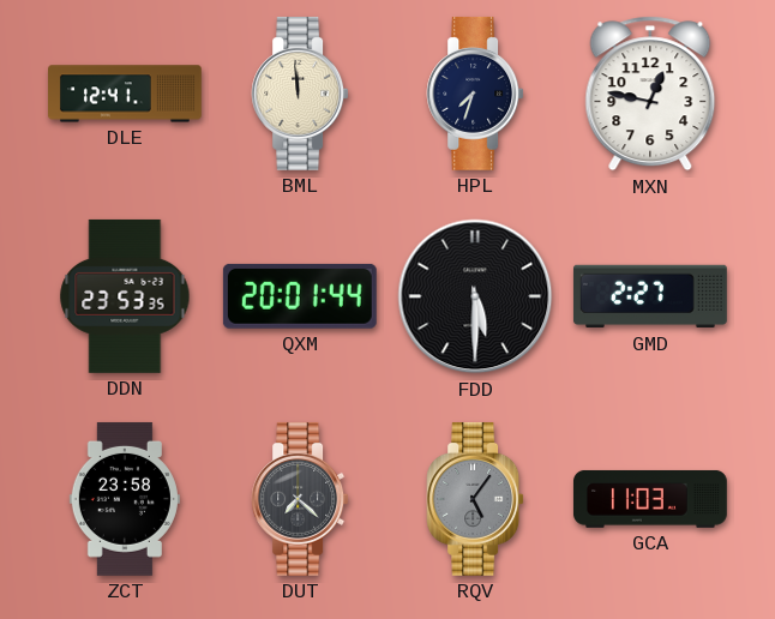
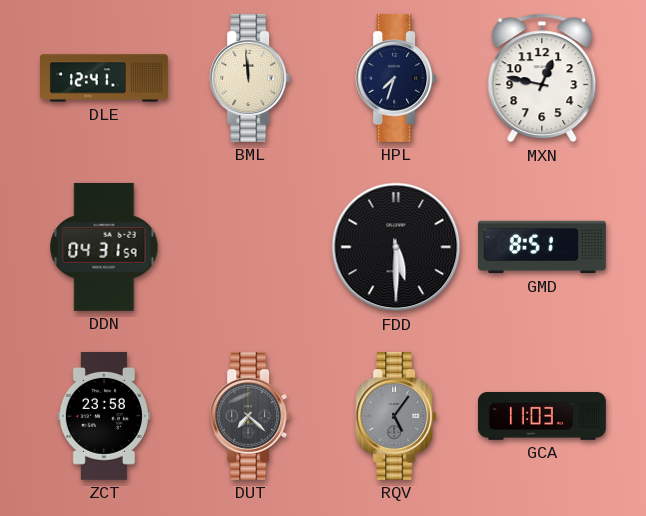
DDN: 23:53 -> 04:31
QXM: 20:01 -> none
GMD: 2:27 -> 8:51
